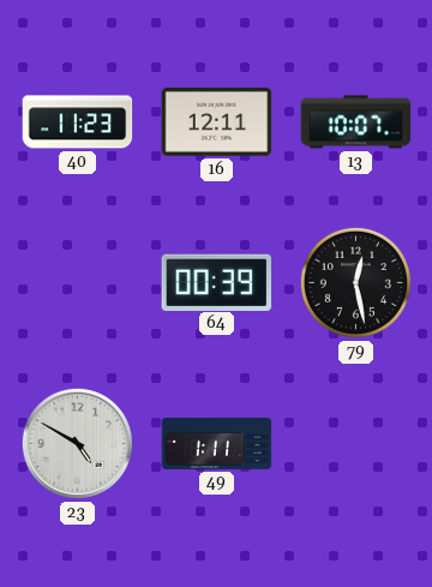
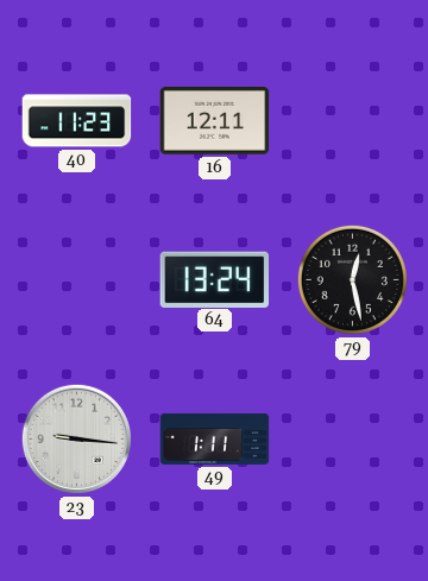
13: 10:07 -> none
64: 00:39 -> 13:24
23: 4:50 -> 9:16
